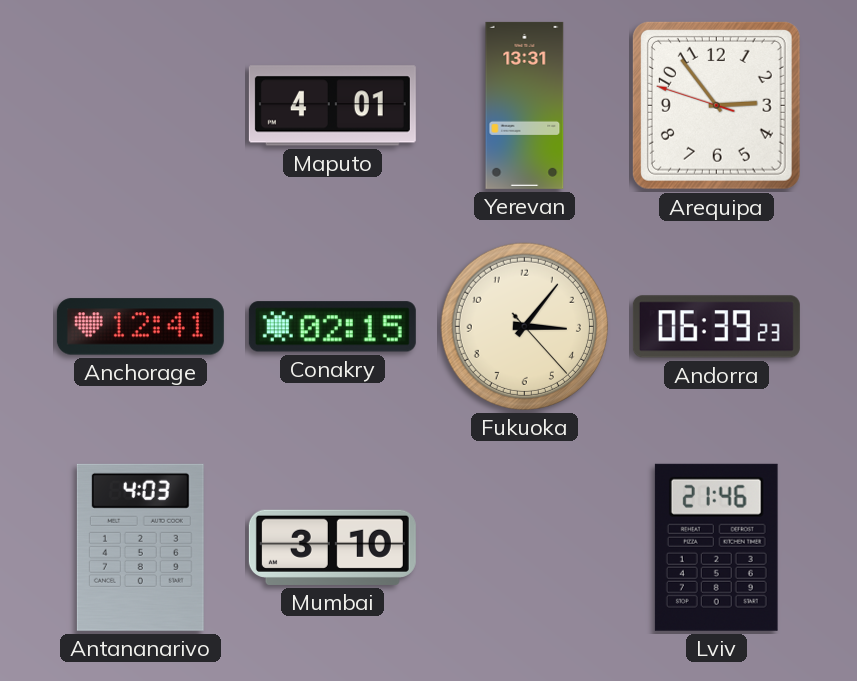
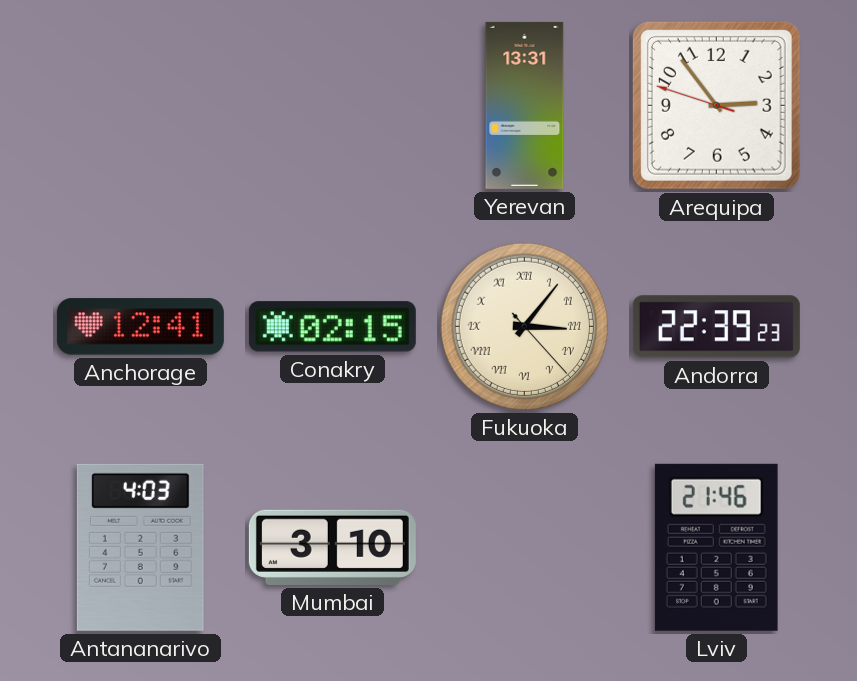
Maputo: 4:01 -> none
Fukuoka numerals: Arabic -> Roman
Andorra: 06:39 -> 22:39
